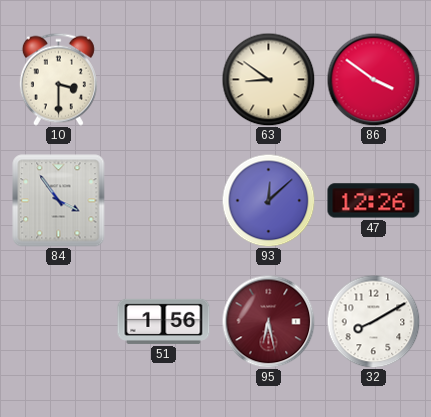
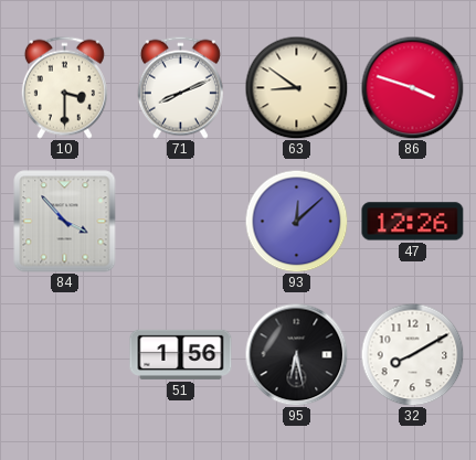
71: none -> 8:11
86: 3:51 -> 3:48
84: 3:54 -> 3:53
95 dial: burgundy -> black
